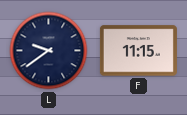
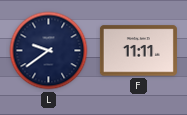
F: 11:15 -> 11:11
